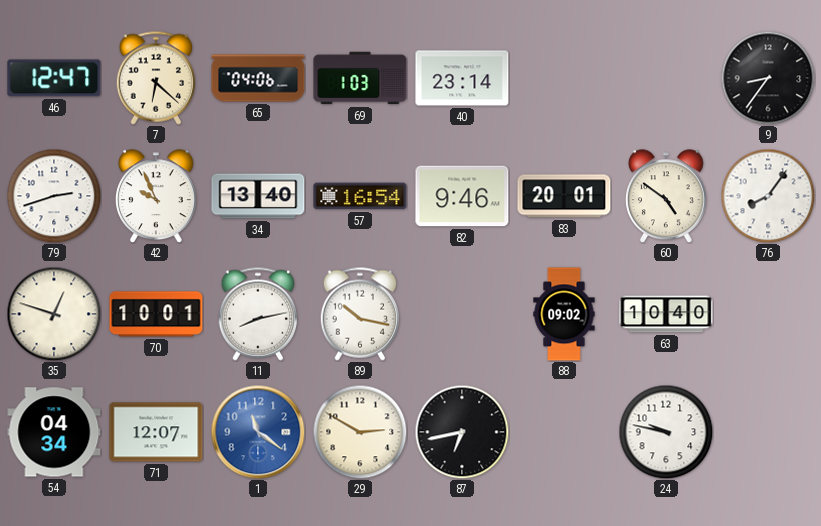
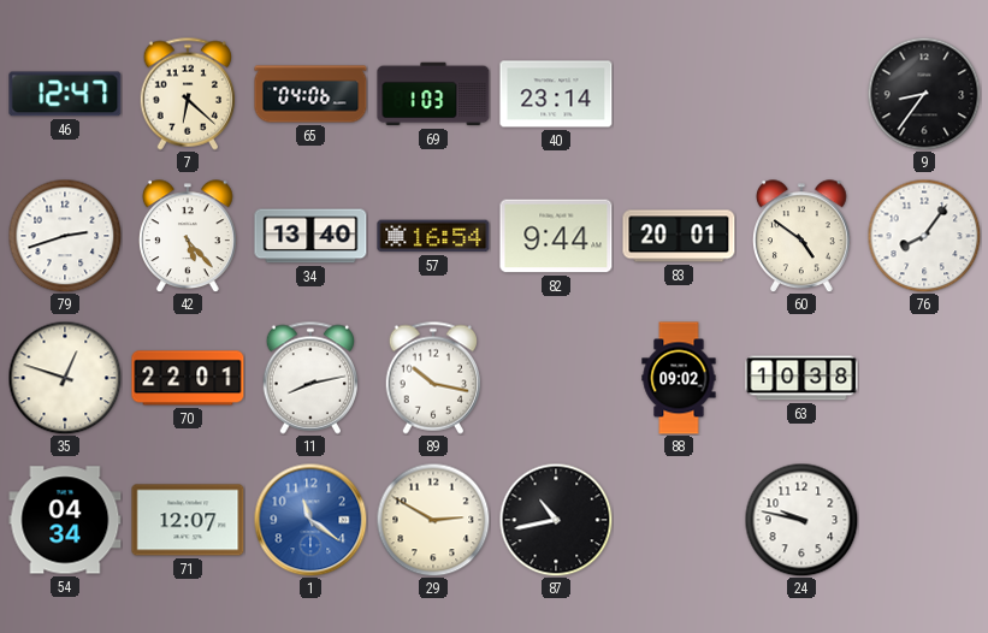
42: 9:56 -> 5:23
82: 9:46 -> 9:44
70: 10:01 -> 22:01
63: 10:40 -> 10:38
87: 6:43 -> 10:43
